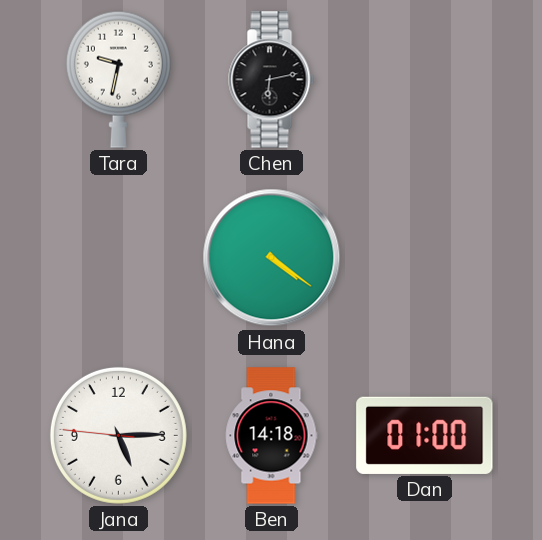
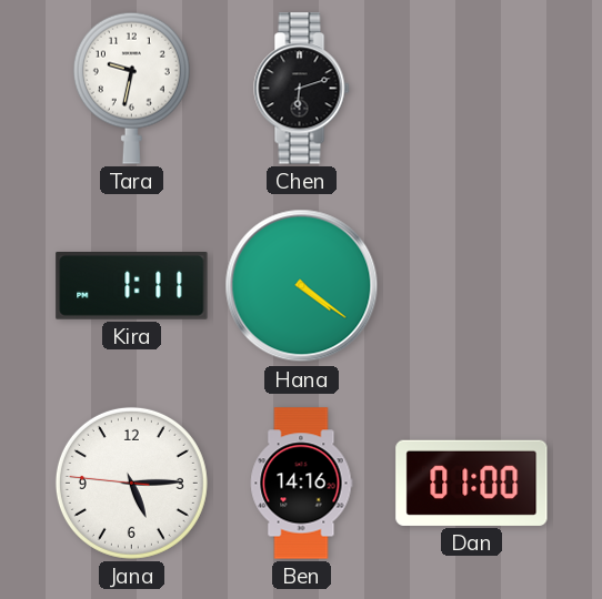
Chen: 6:13 -> 6:12
Kira: none -> 1:11
Ben: 14:18 -> 14:16
